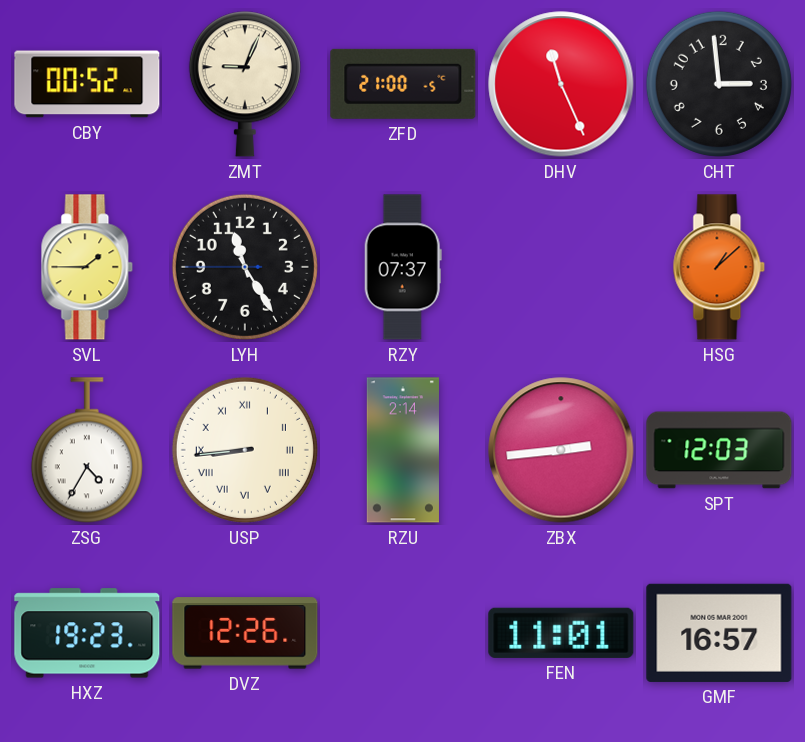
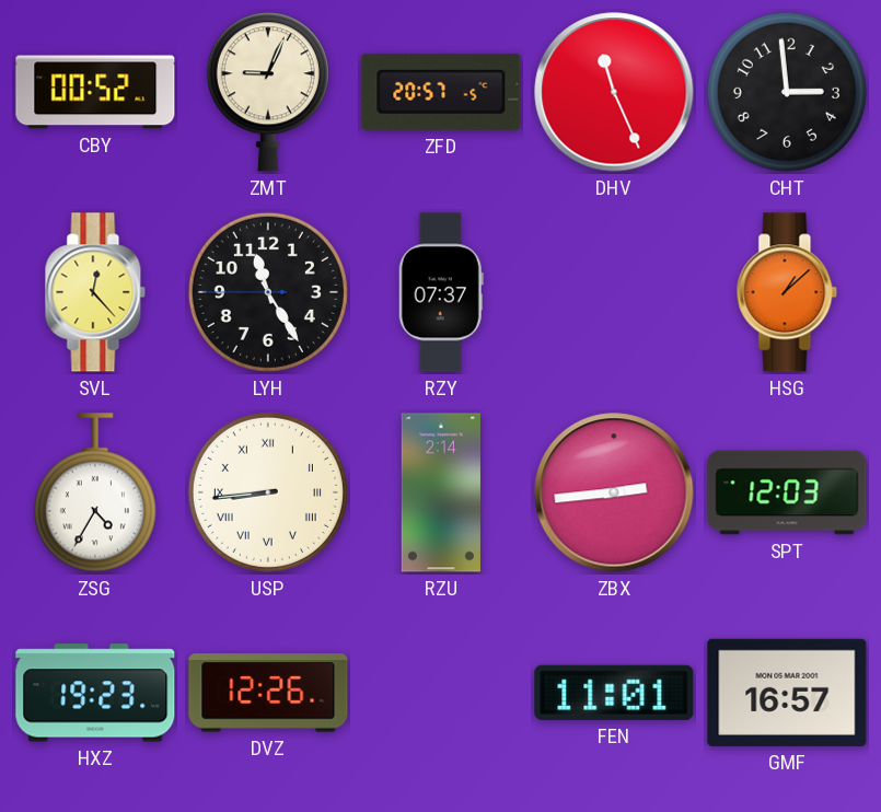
ZFD: 21:00 -> 20:57
SVL: 1:45 -> 12:23
